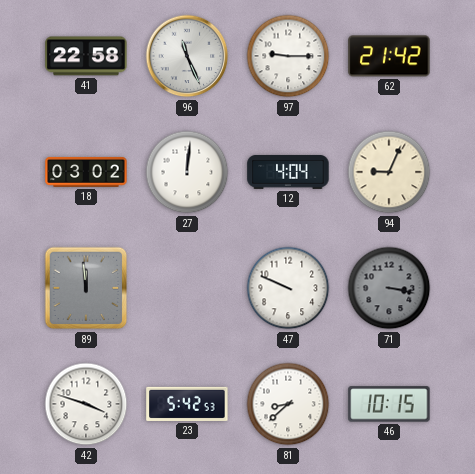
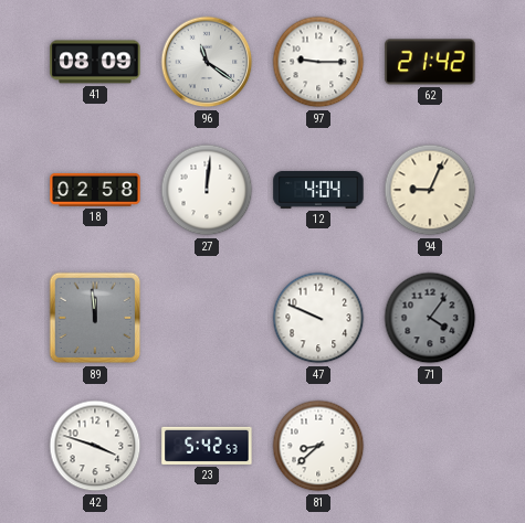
41: 22:58 -> 08:09
96: 11:26 -> 11:21
18: 03:02 -> 02:58
71: 3:17 -> 4:06
46: 10:15 -> none
